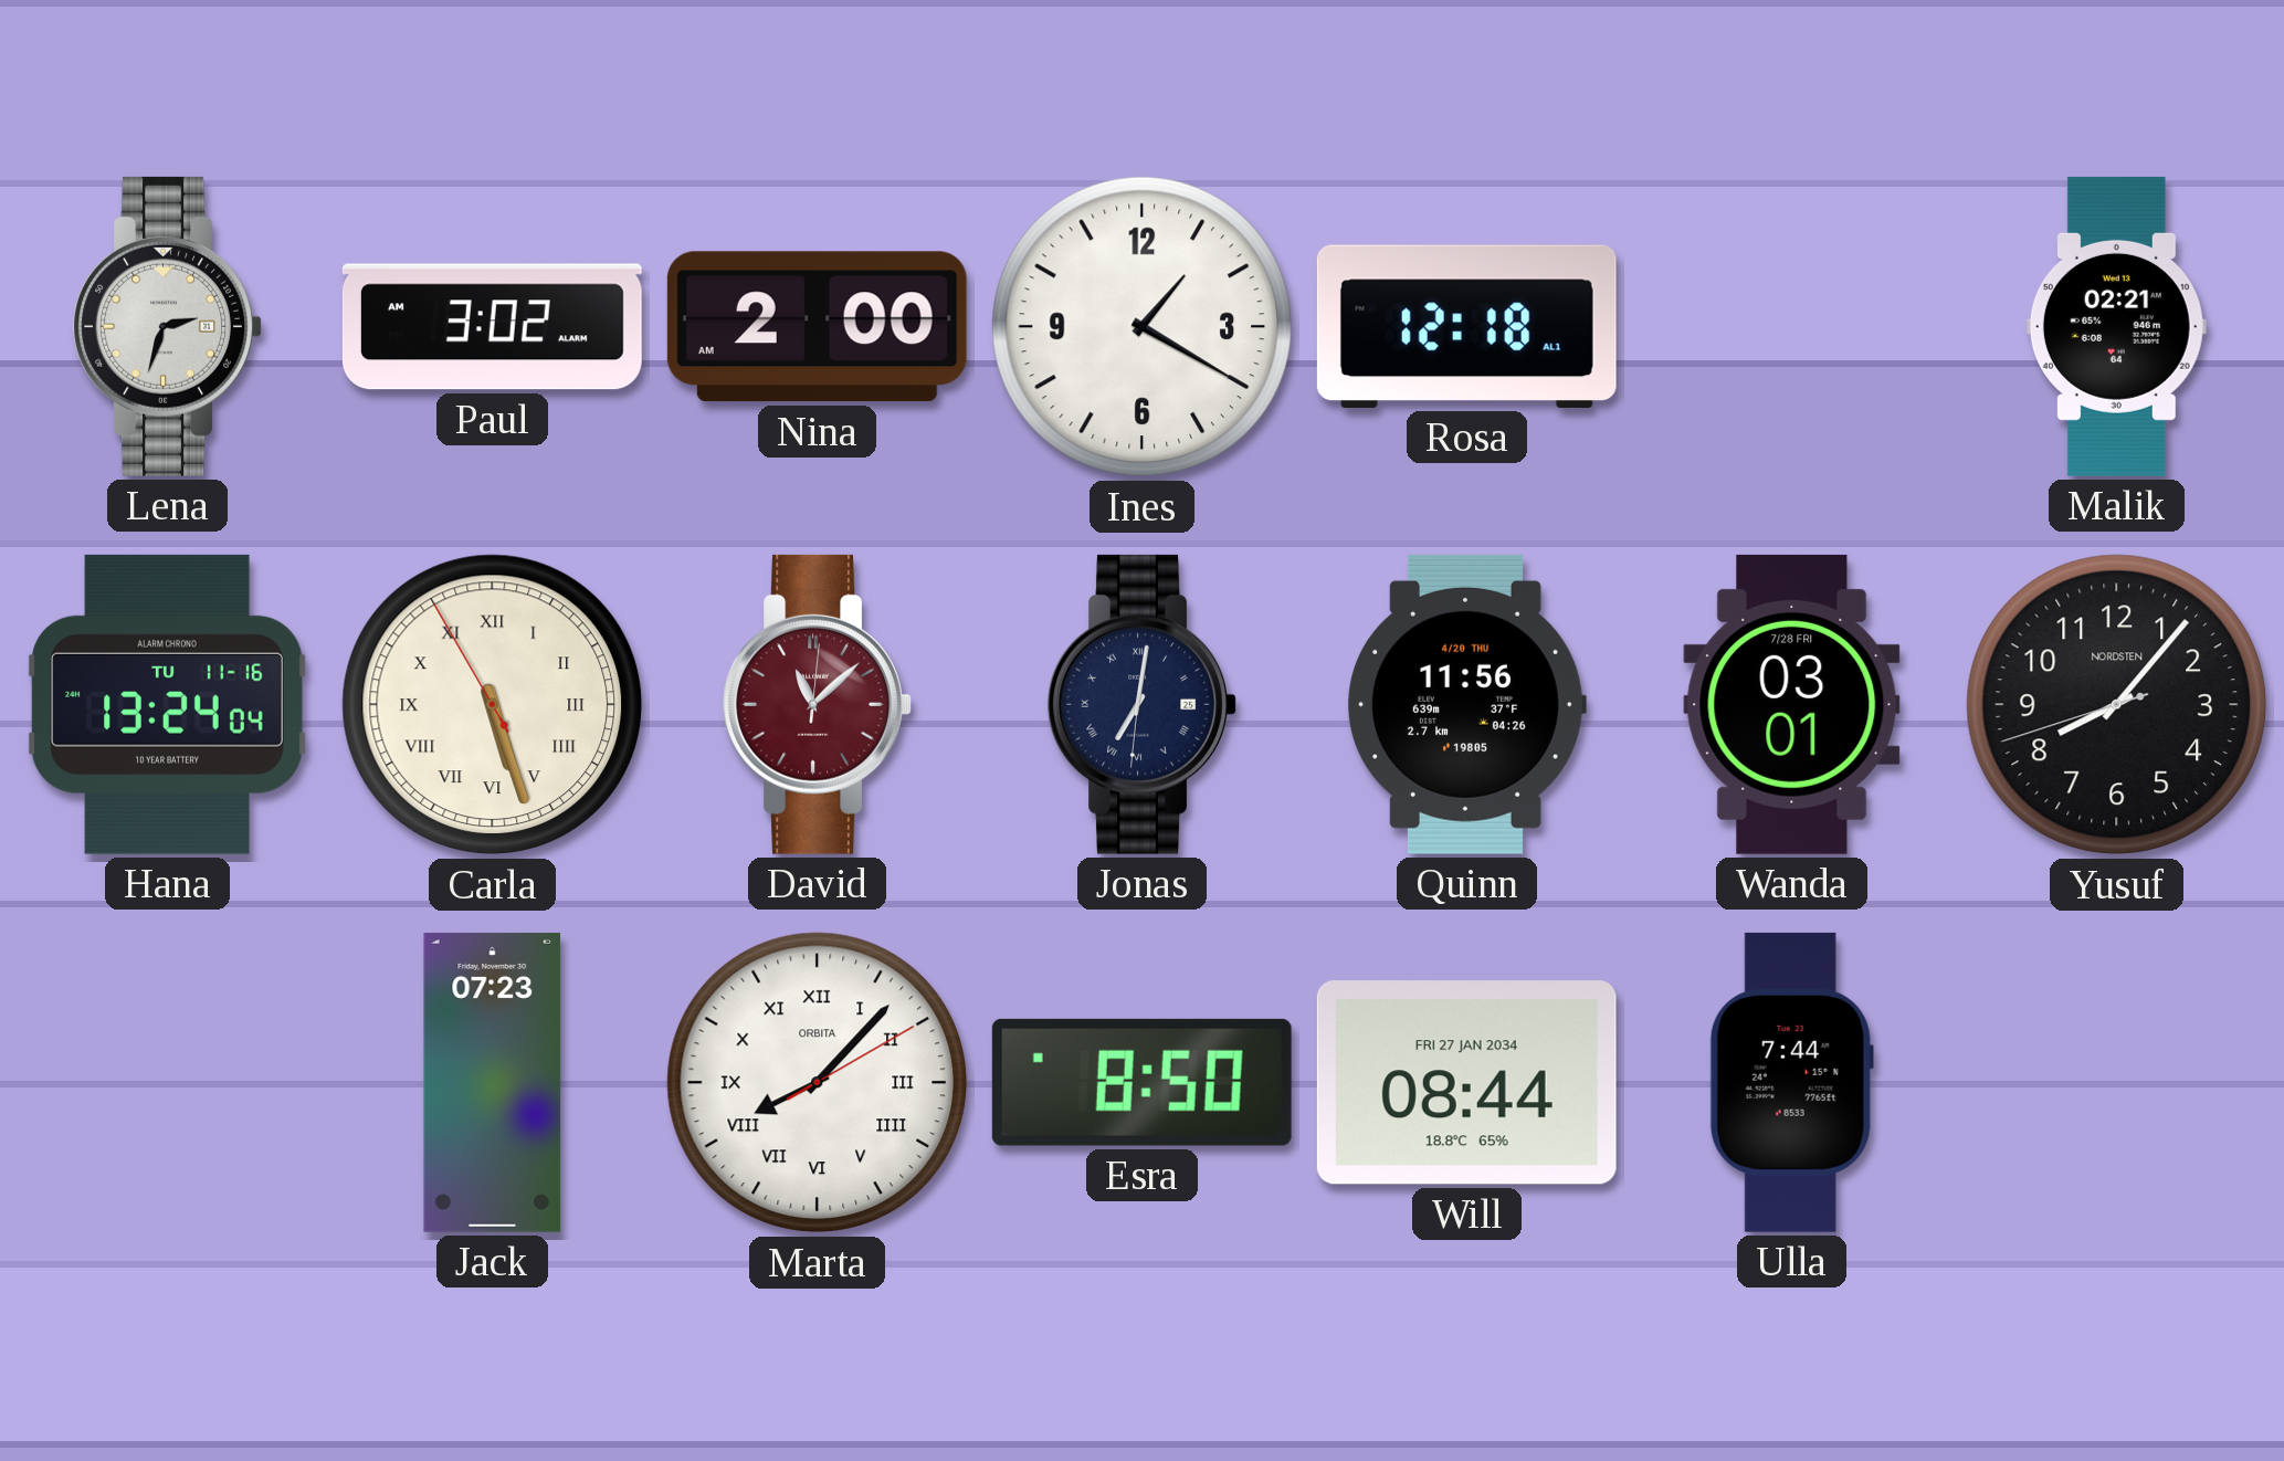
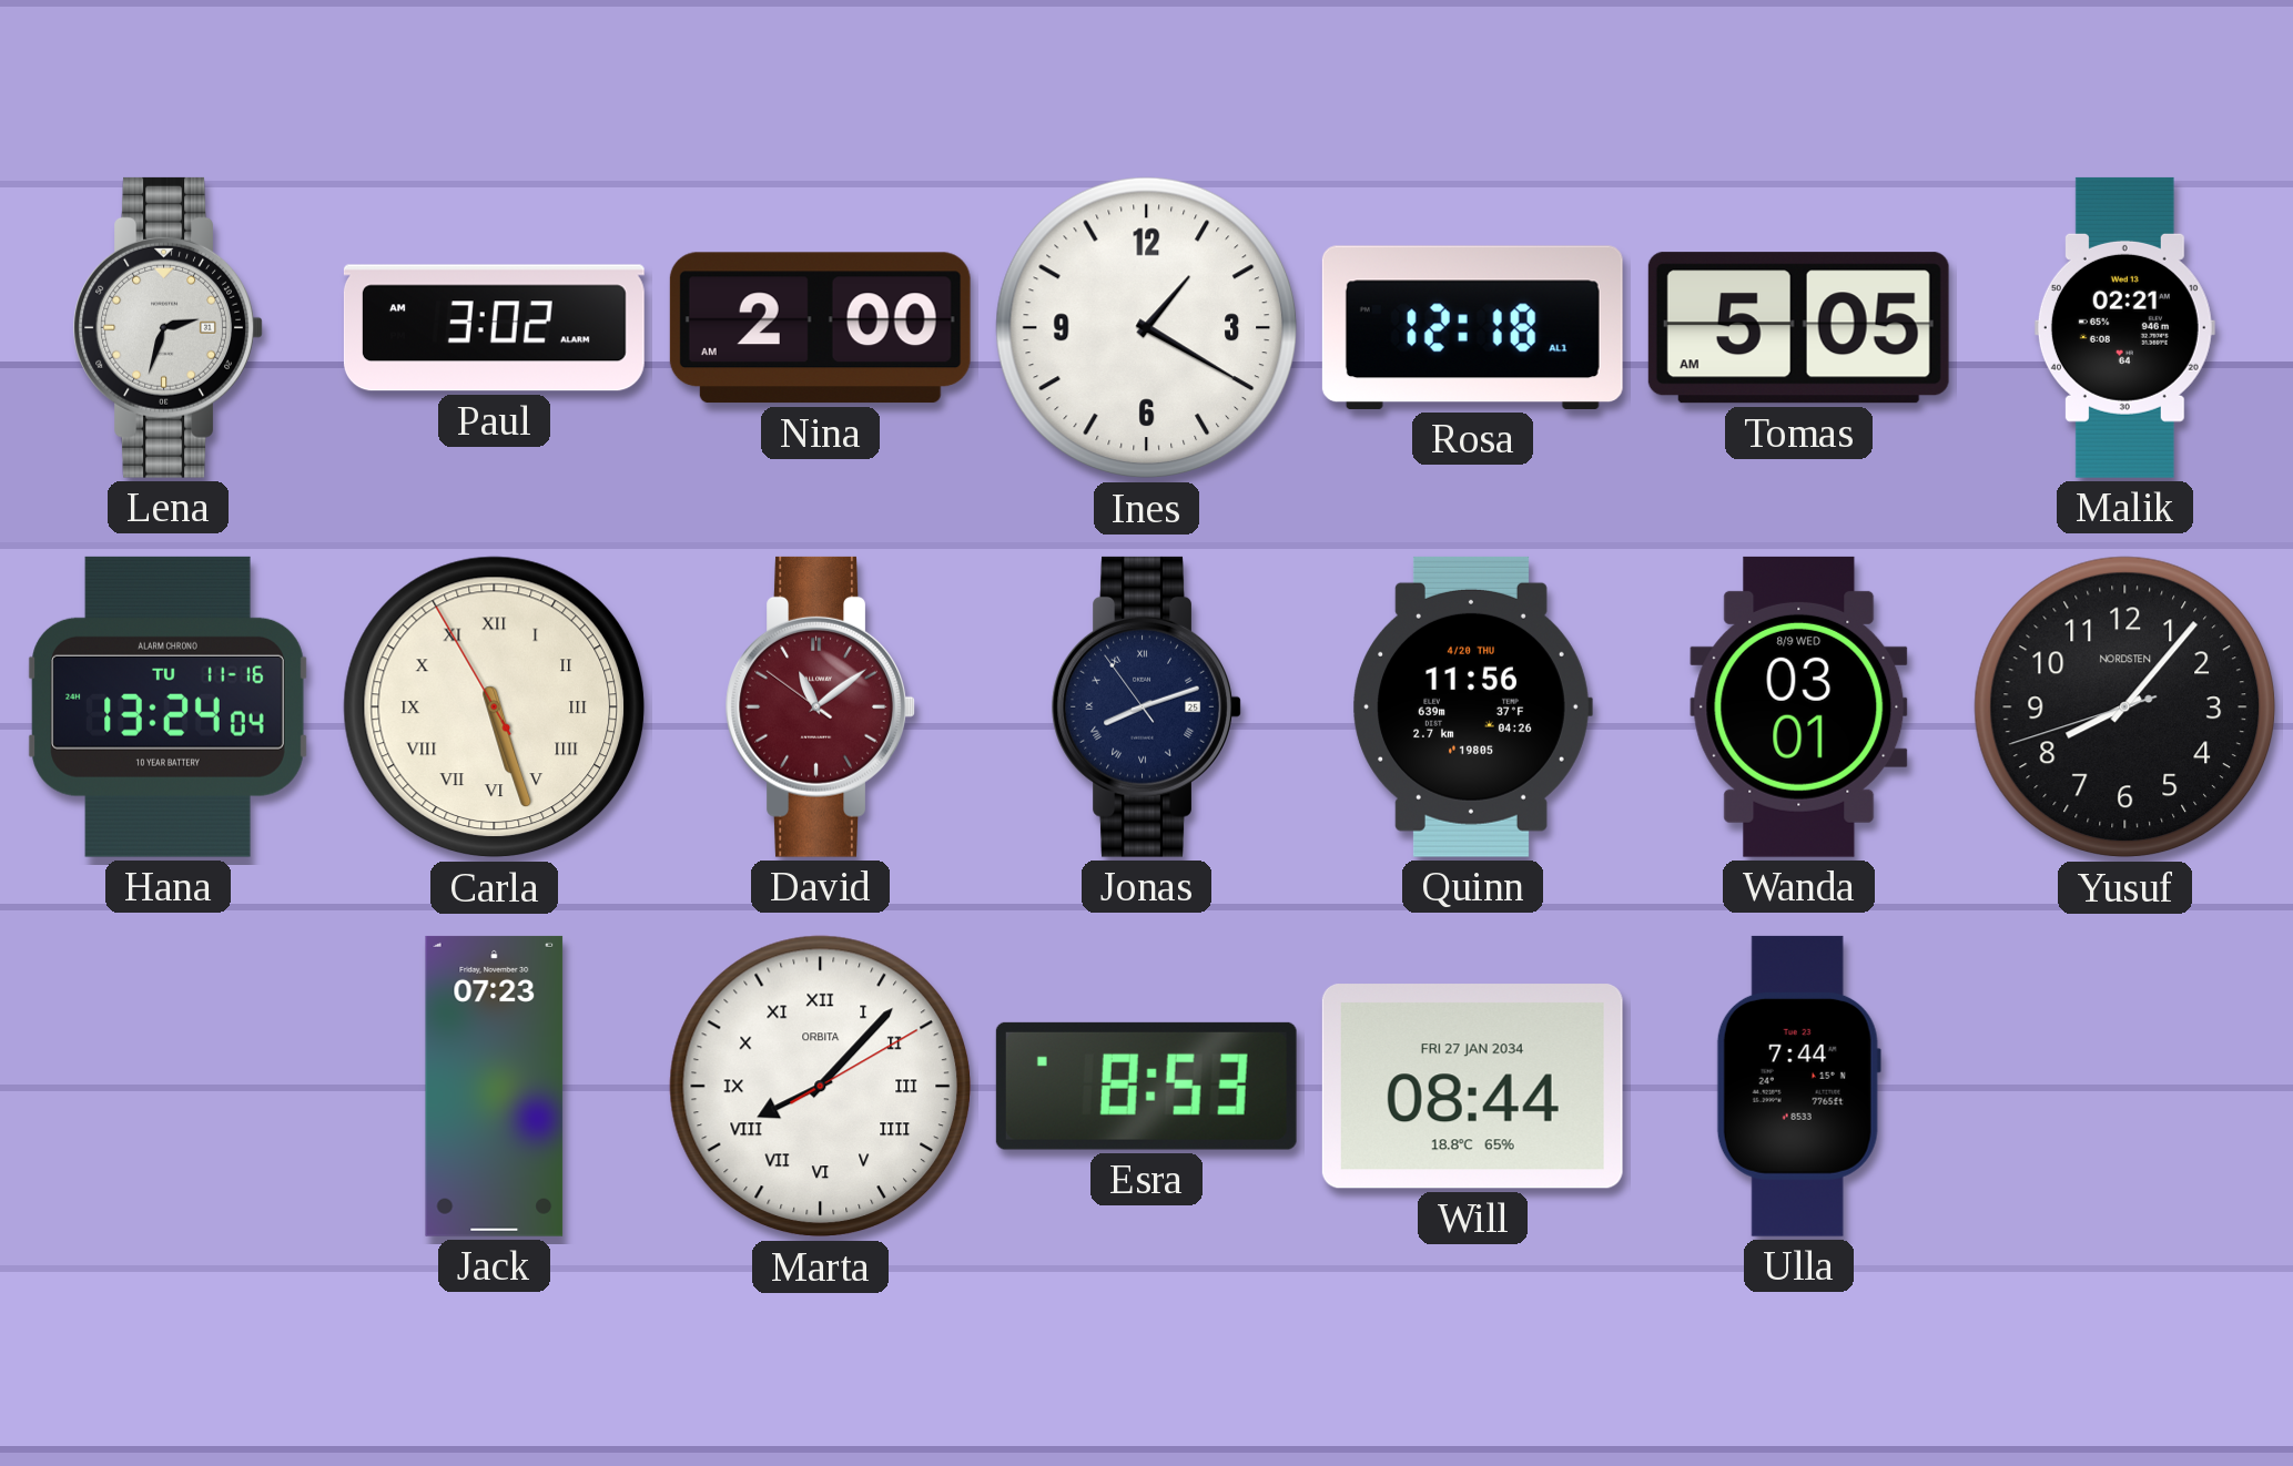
Tomas: none -> 5:05
David: 11:08:01 -> 11:08:51
Jonas: 7:01 -> 8:11
Wanda date: 7/28 FRI -> 8/9 WED
Esra: 8:50 -> 8:53
